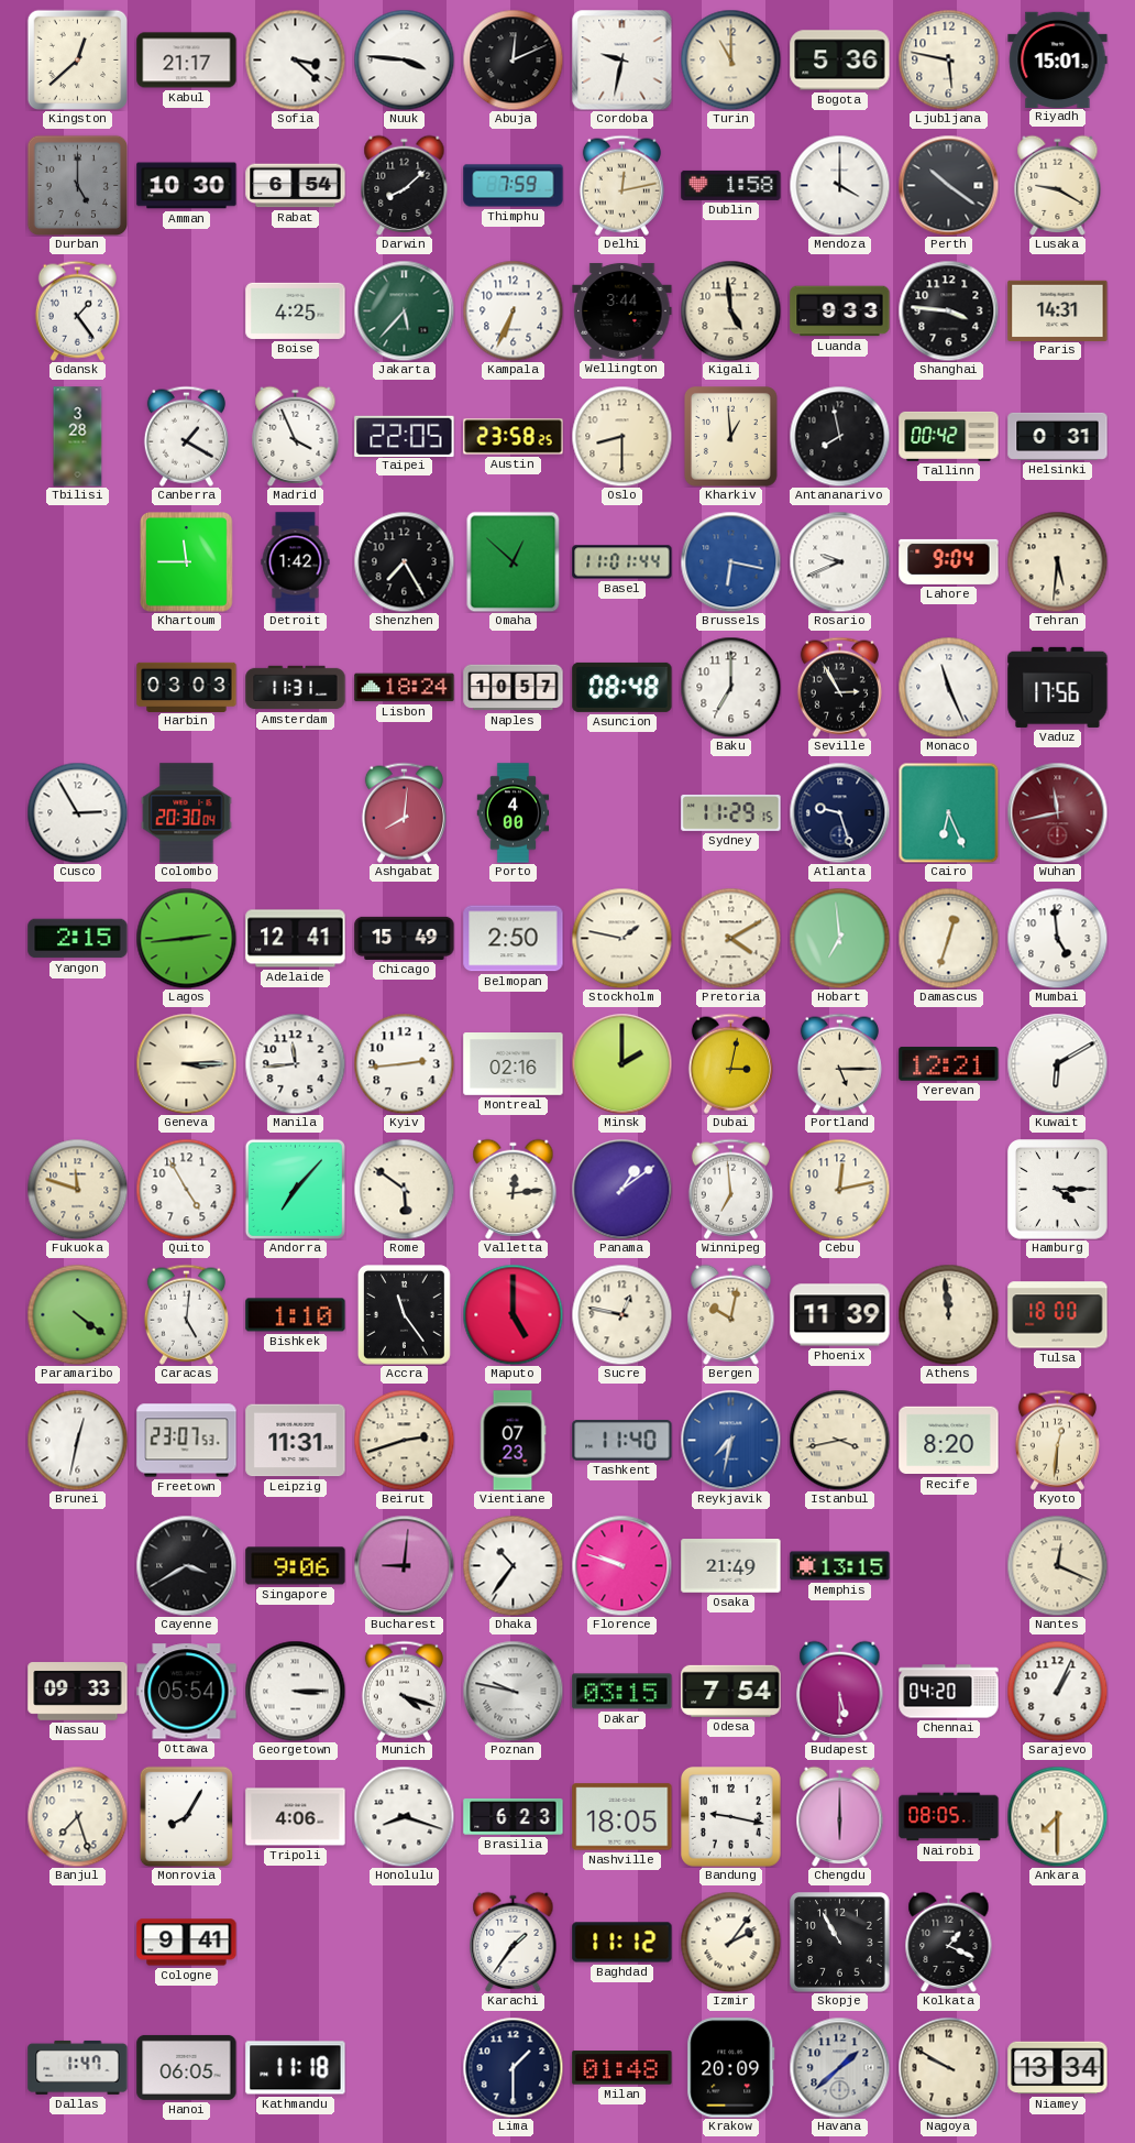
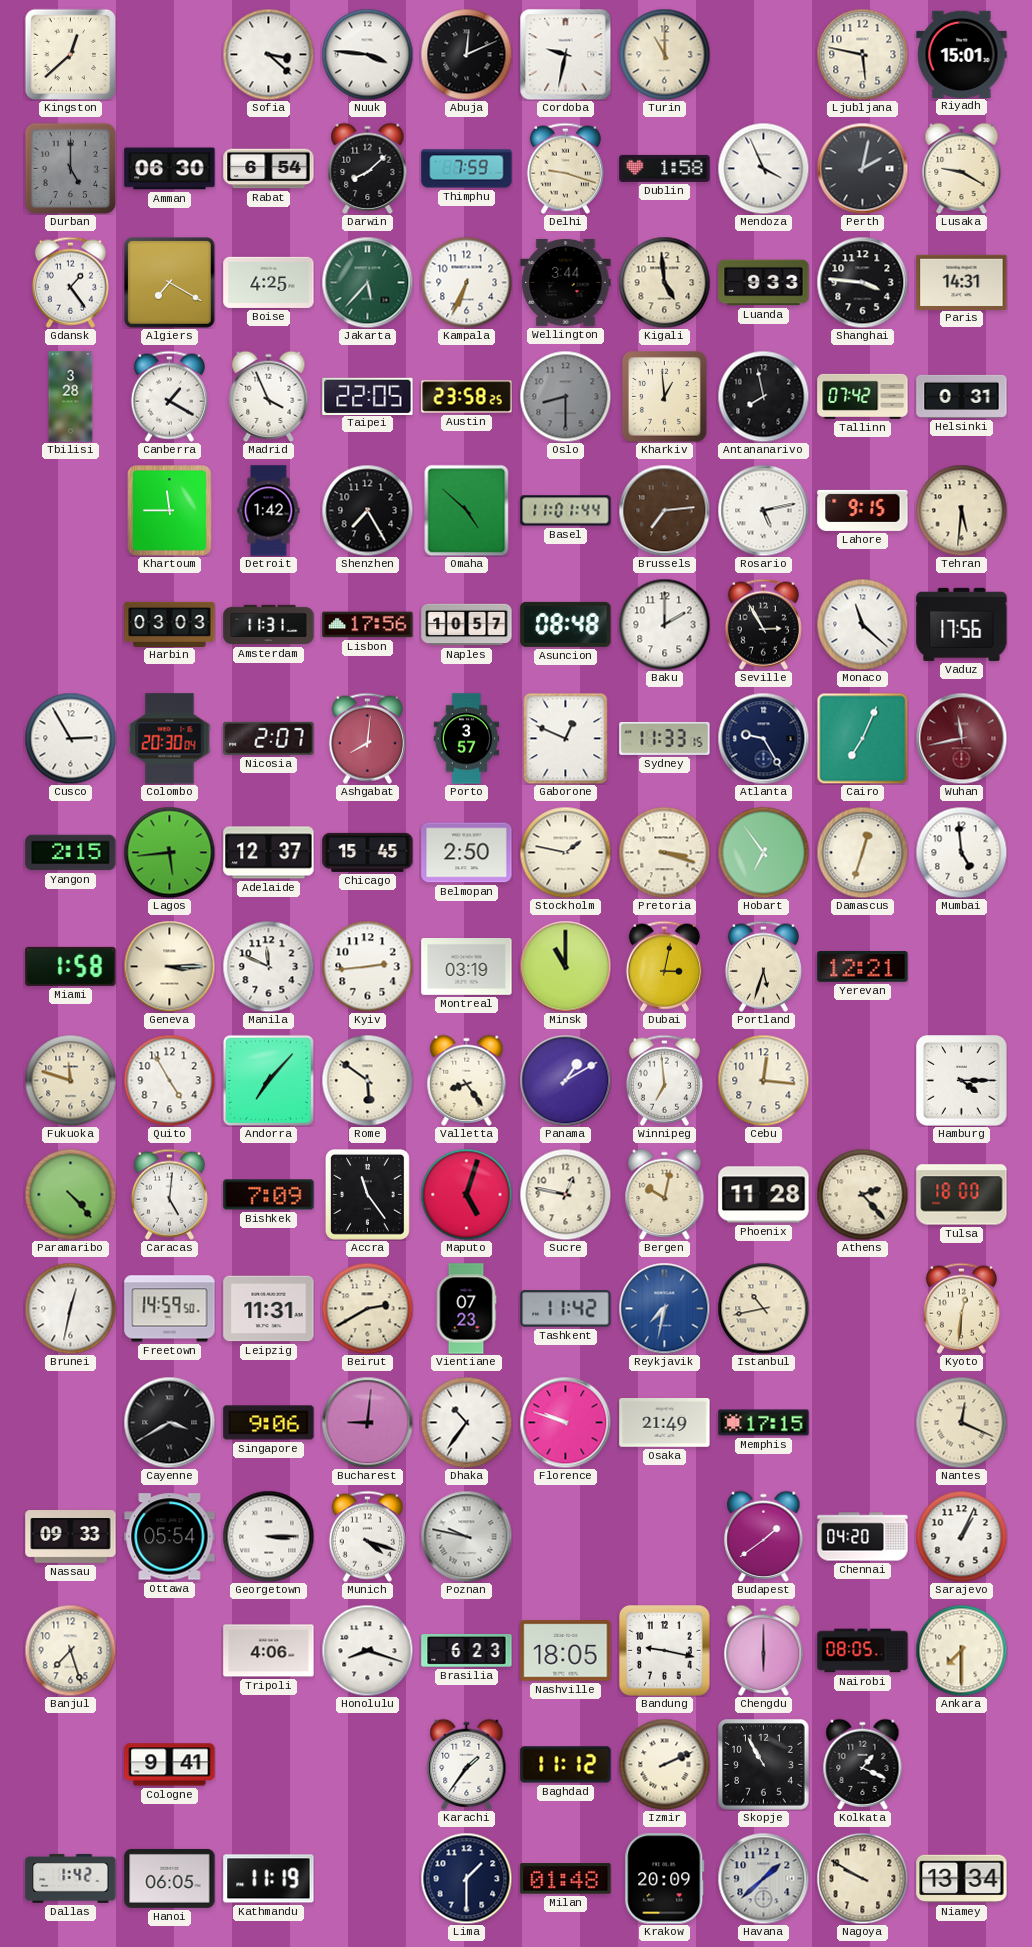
Kabul: 21:17 -> none
Bogota: 5:36 -> none
Amman: 10:30 -> 06:30
Delhi: 12:13 -> 9:18
Mendoza: 4:00 -> 3:56
Perth: 10:21 -> 2:02
Algiers: none -> 7:20
Oslo dial: cream -> grey
Tallinn: 00:42 -> 07:42
Omaha: 12:52 -> 4:52
Brussels: 6:17 -> 7:14
Brussels dial: blue -> brown
Rosario: 9:41 -> 5:13
Lahore: 9:04 -> 9:15
Lisbon: 18:24 -> 17:56
Baku: 7:00 -> 2:00
Monaco: 11:26 -> 11:22
Nicosia: none -> 2:07
Porto: 4:00 -> 3:57
Gaborone: none -> 12:49
Sydney: 11:29 -> 11:33
Atlanta: 9:27 -> 9:25
Cairo: 6:26 -> 7:04
Lagos: 2:44 -> 5:44
Adelaide: 12:41 -> 12:37
Chicago: 15:49 -> 15:45
Pretoria: 4:10 -> 3:18
Hobart: 6:59 -> 6:54
Miami: none -> 1:58
Manila: 11:44 -> 11:49
Montreal: 02:16 -> 03:19
Minsk: 2:00 -> 11:00
Portland: 5:15 -> 5:33
Kuwait: 6:10 -> none
Valletta: 12:14 -> 8:24
Panama: 1:09 -> 1:10
Cebu: 12:13 -> 12:16
Paramaribo: 4:21 -> 4:23
Bishkek: 1:10 -> 7:09
Maputo: 5:00 -> 5:03
Phoenix: 11:39 -> 11:28
Athens: 11:59 -> 2:23
Freetown: 23:07 -> 14:59
Beirut: 2:42 -> 2:40
Tashkent: 11:40 -> 11:42
Istanbul: 3:43 -> 10:43
Recife: 8:20 -> none
Memphis: 13:15 -> 17:15
Dakar: 03:15 -> none
Odesa: 7:54 -> none
Budapest: 5:30 -> 1:39
Monrovia: 8:05 -> none
Izmir: 2:06 -> 2:11
Dallas: 1:47 -> 1:42
Kathmandu: 11:18 -> 11:19
